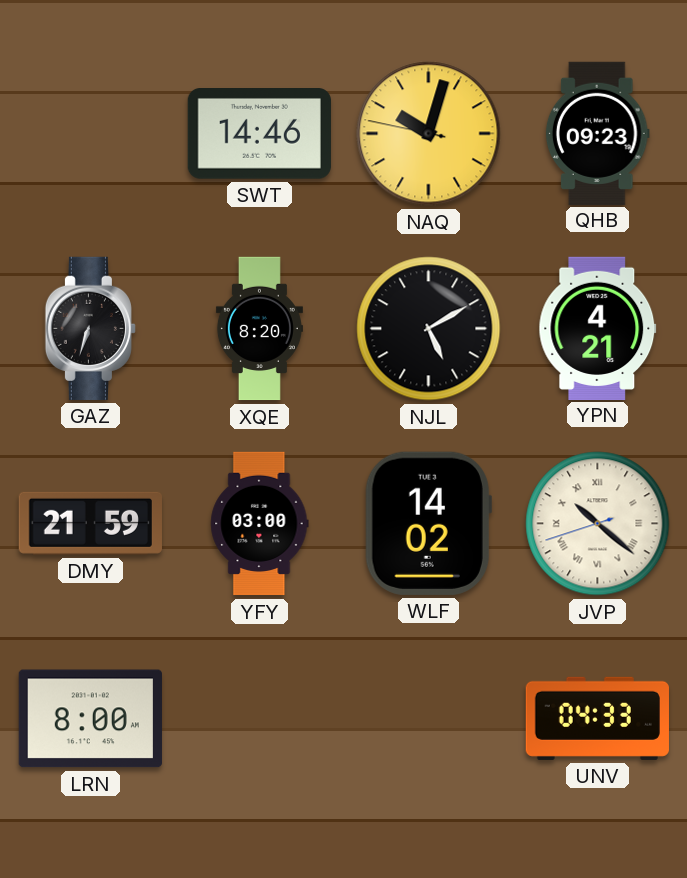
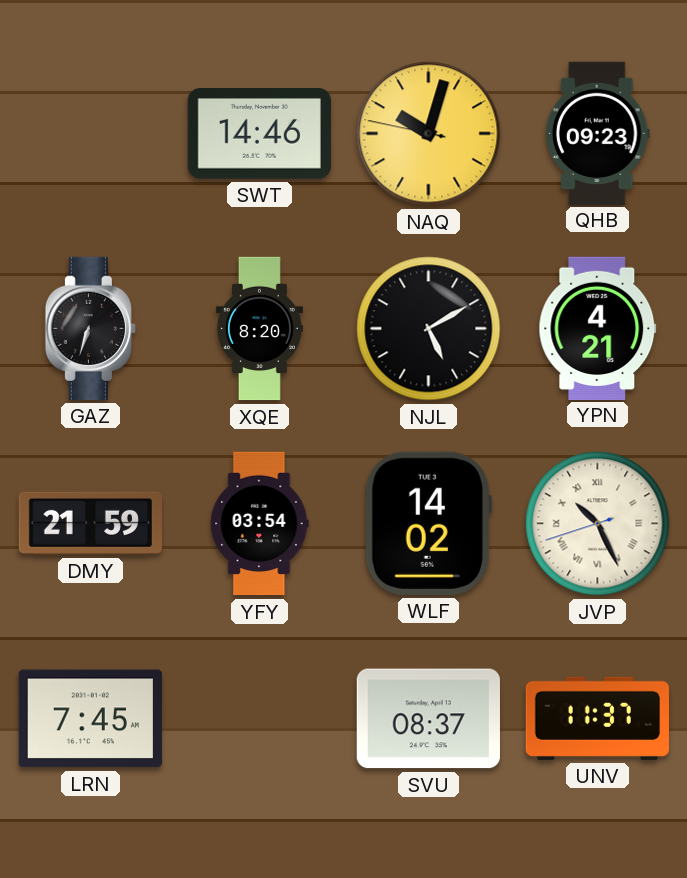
YFY: 03:00 -> 03:54
JVP: 10:21 -> 10:25
LRN: 8:00 -> 7:45
SVU: none -> 08:37
UNV: 04:33 -> 11:37
